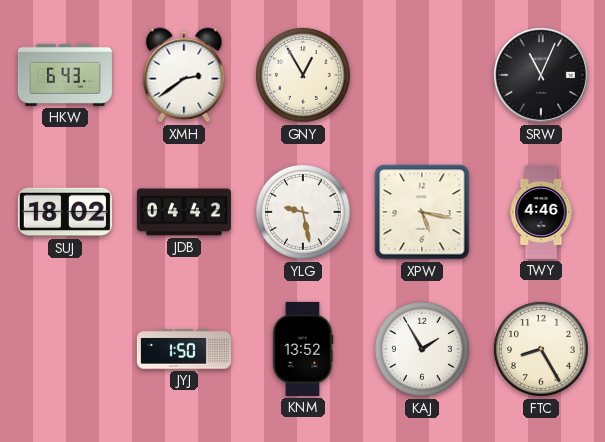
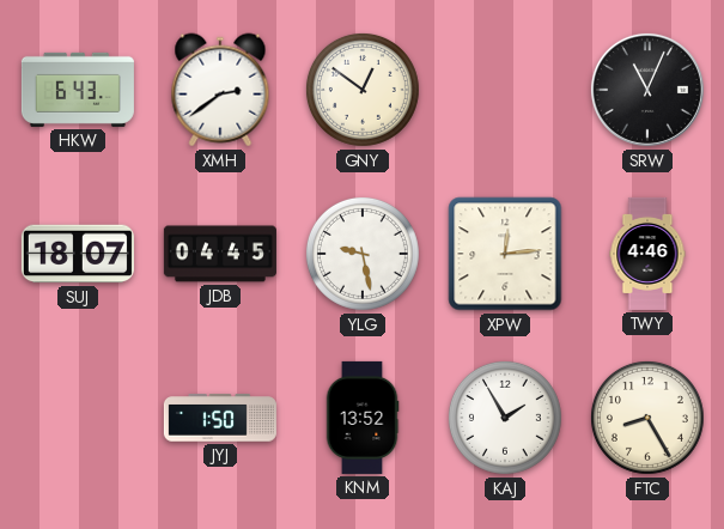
GNY: 12:55 -> 12:51
SUJ: 18:02 -> 18:07
JDB: 04:42 -> 04:45
XPW: 5:17 -> 12:14
